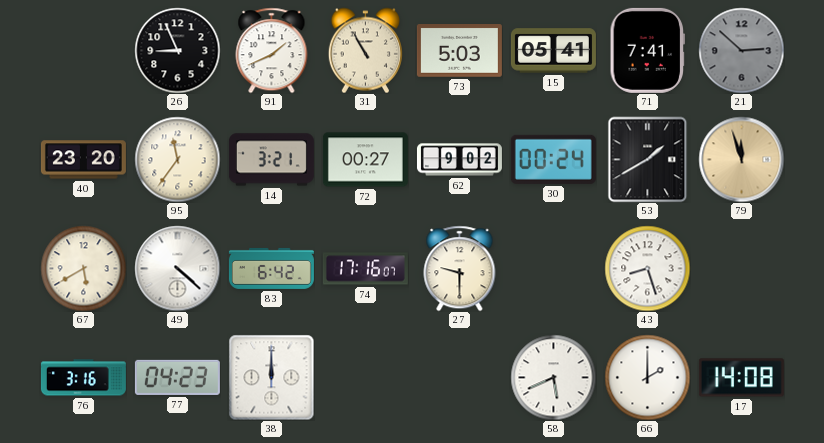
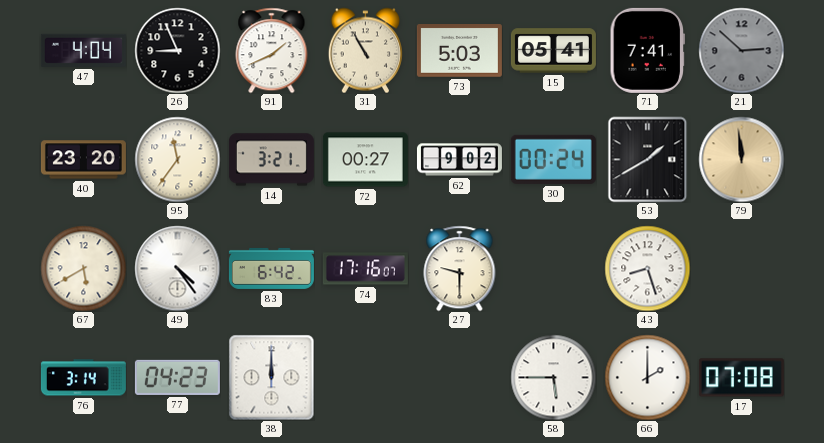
47: none -> 4:04
79: 11:57 -> 11:59
49: 4:22 -> 4:24
76: 3:16 -> 3:14
58: 5:41 -> 5:45
17: 14:08 -> 07:08
